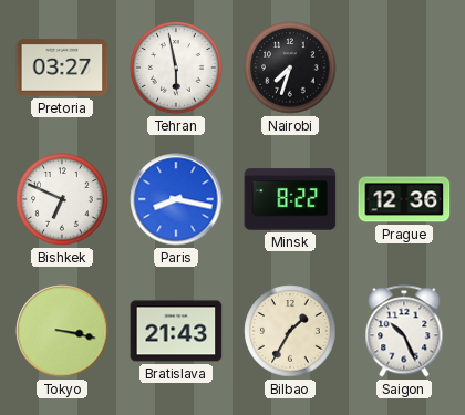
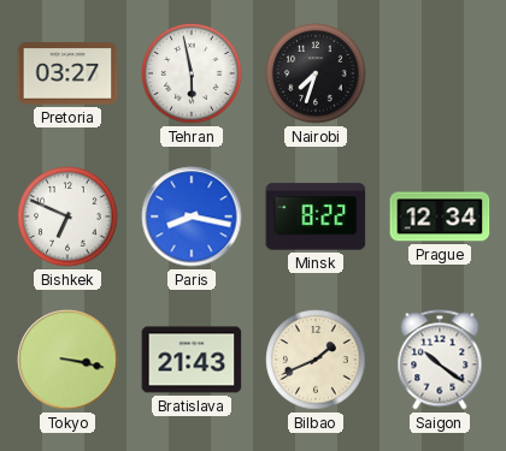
Prague: 12:36 -> 12:34
Bilbao: 1:35 -> 1:41
Saigon: 10:26 -> 10:21
